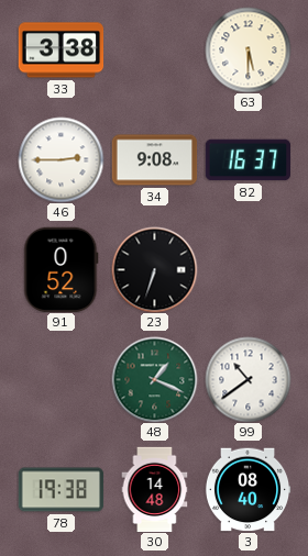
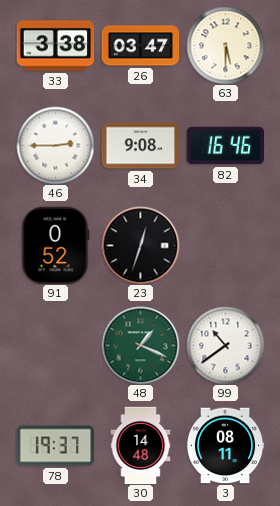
26: none -> 03:47
82: 16:37 -> 16:46
23: 6:33 -> 12:33
78: 19:38 -> 19:37
3: 08:40 -> 08:11
